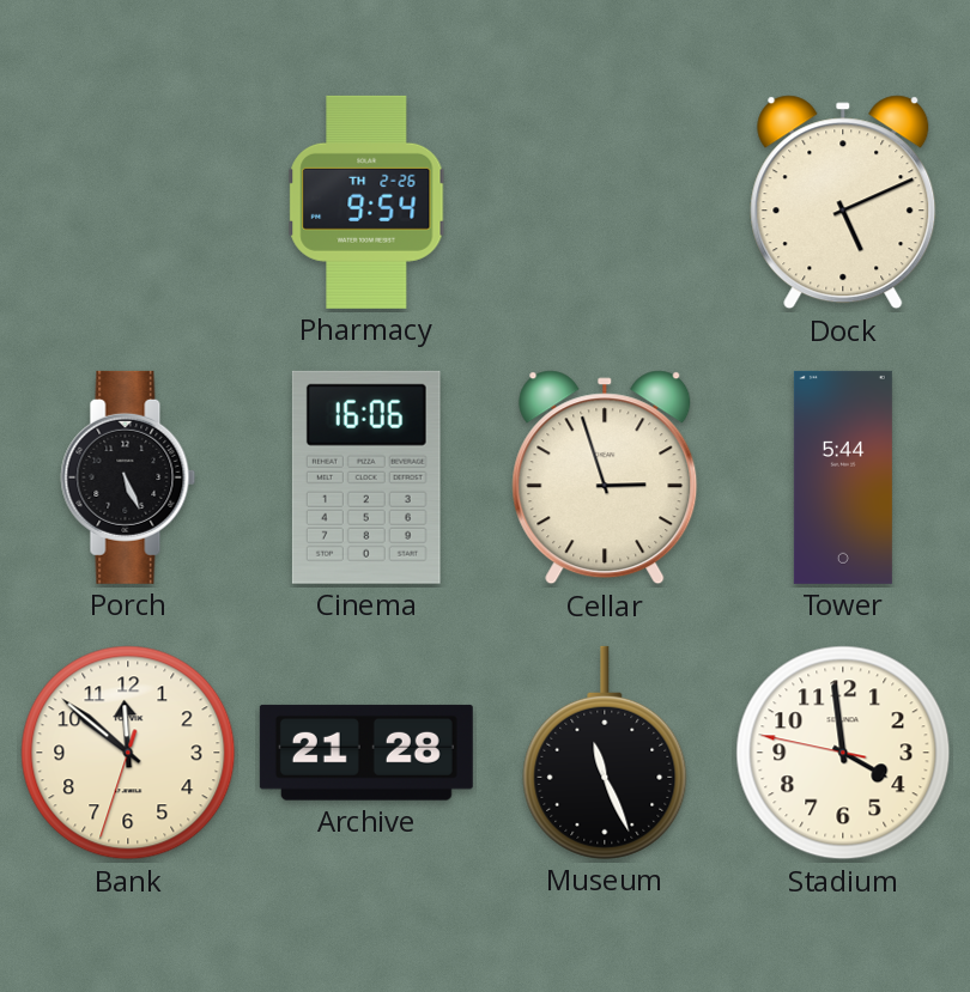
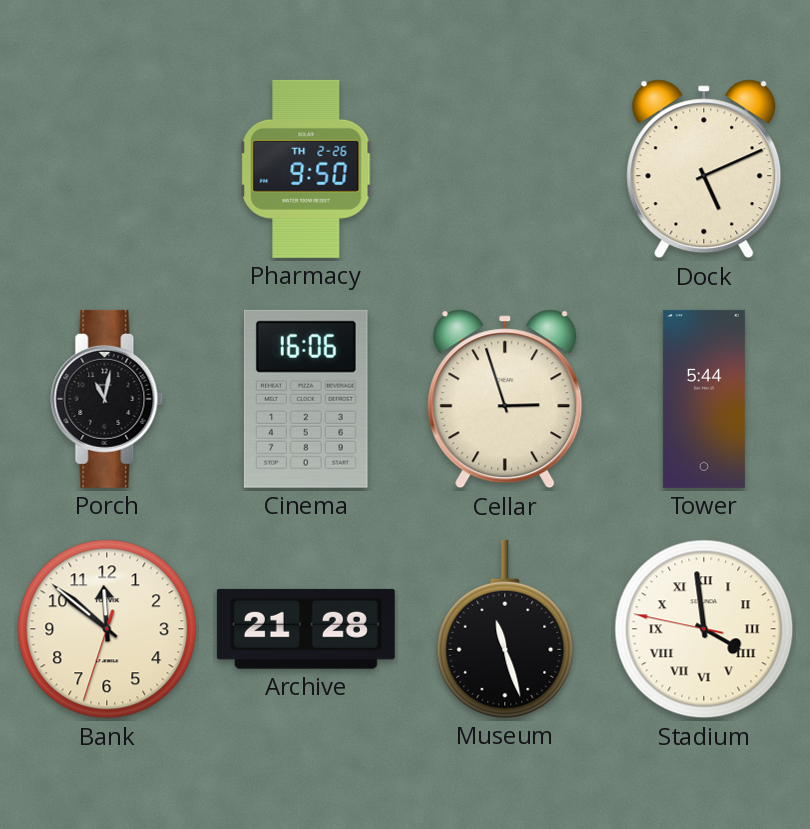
Pharmacy: 9:54 -> 9:50
Porch: 5:26 -> 11:02
Museum: 11:26 -> 11:27
Stadium numerals: Arabic -> Roman
